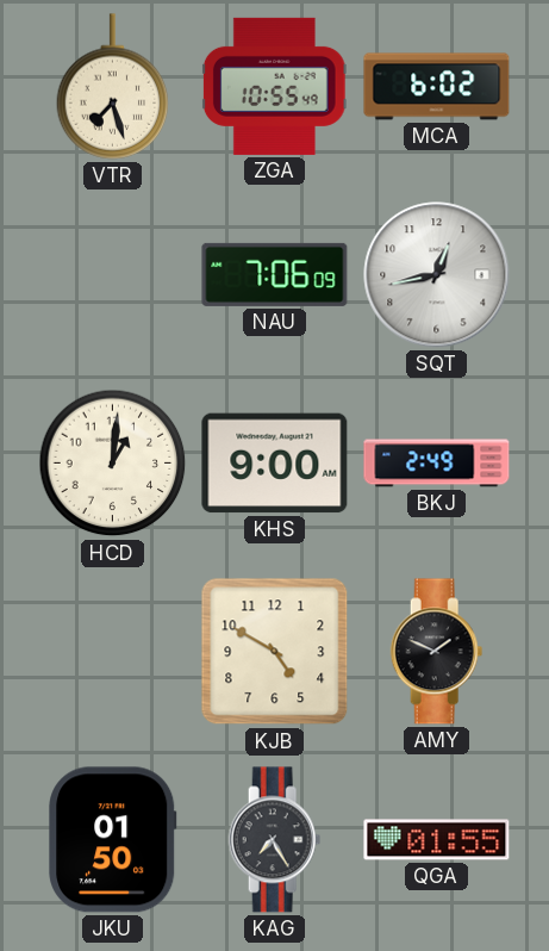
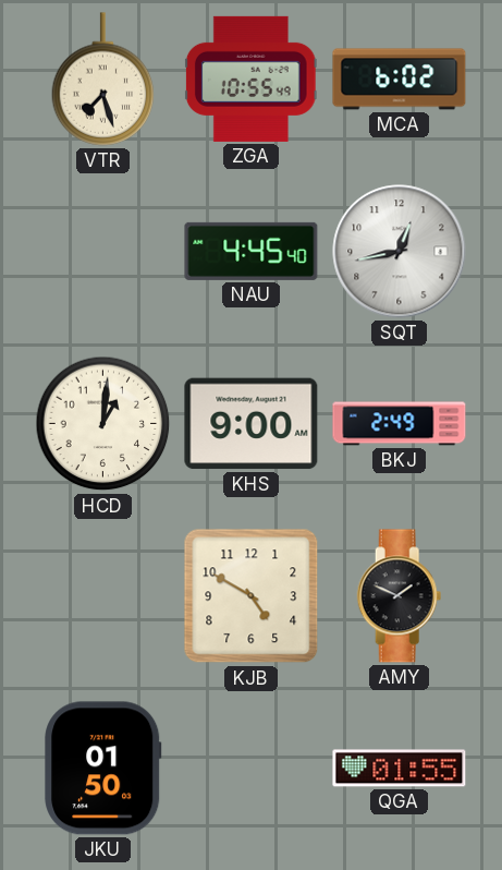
NAU: 7:06 -> 4:45
KAG: 7:25 -> none
